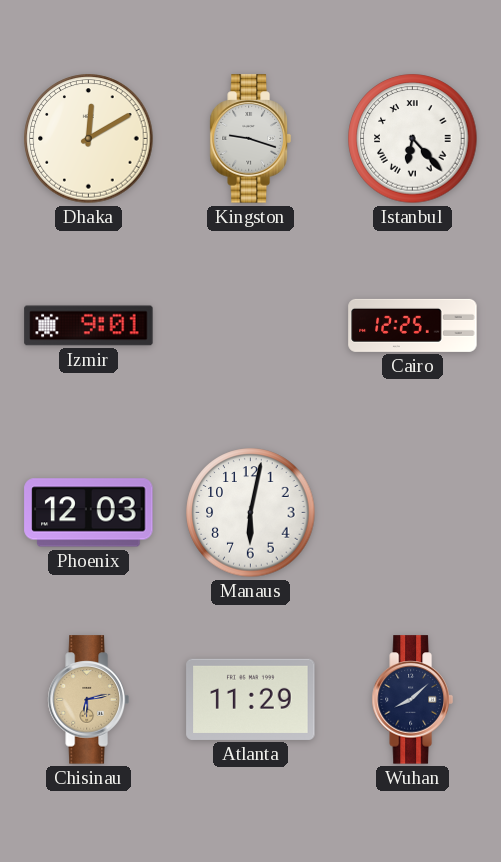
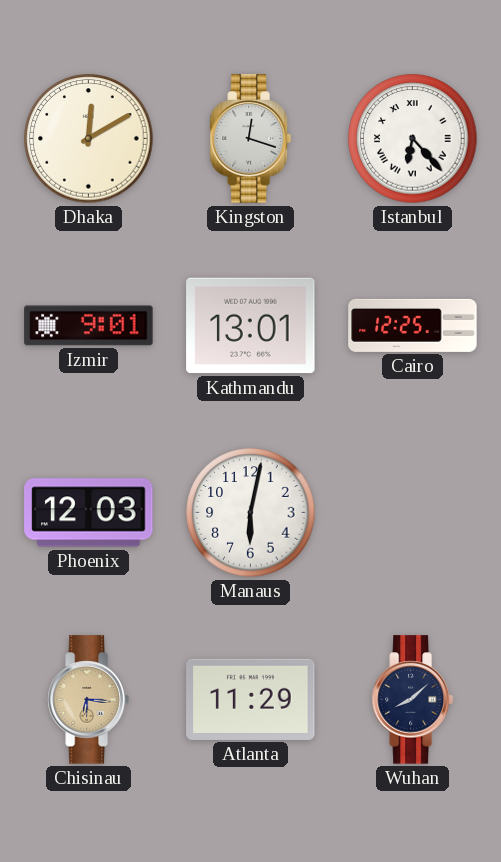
Kingston: 9:18 -> 12:18
Kathmandu: none -> 13:01
Chisinau: 6:13 -> 6:16
